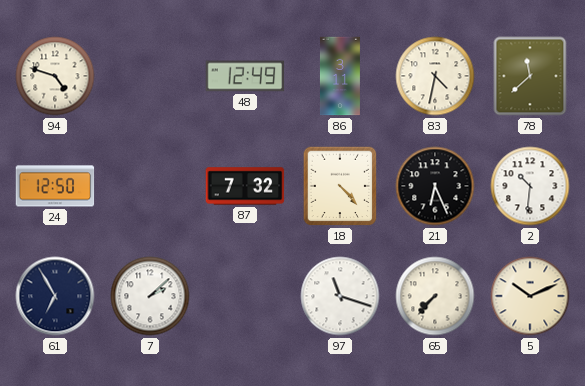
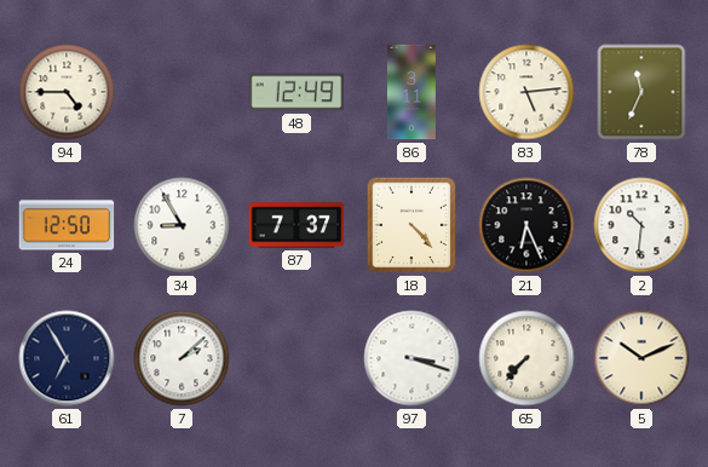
94: 4:48 -> 4:45
83: 4:32 -> 5:14
78: 11:38 -> 11:34
34: none -> 8:55
87: 7:32 -> 7:37
97: 11:18 -> 3:18
